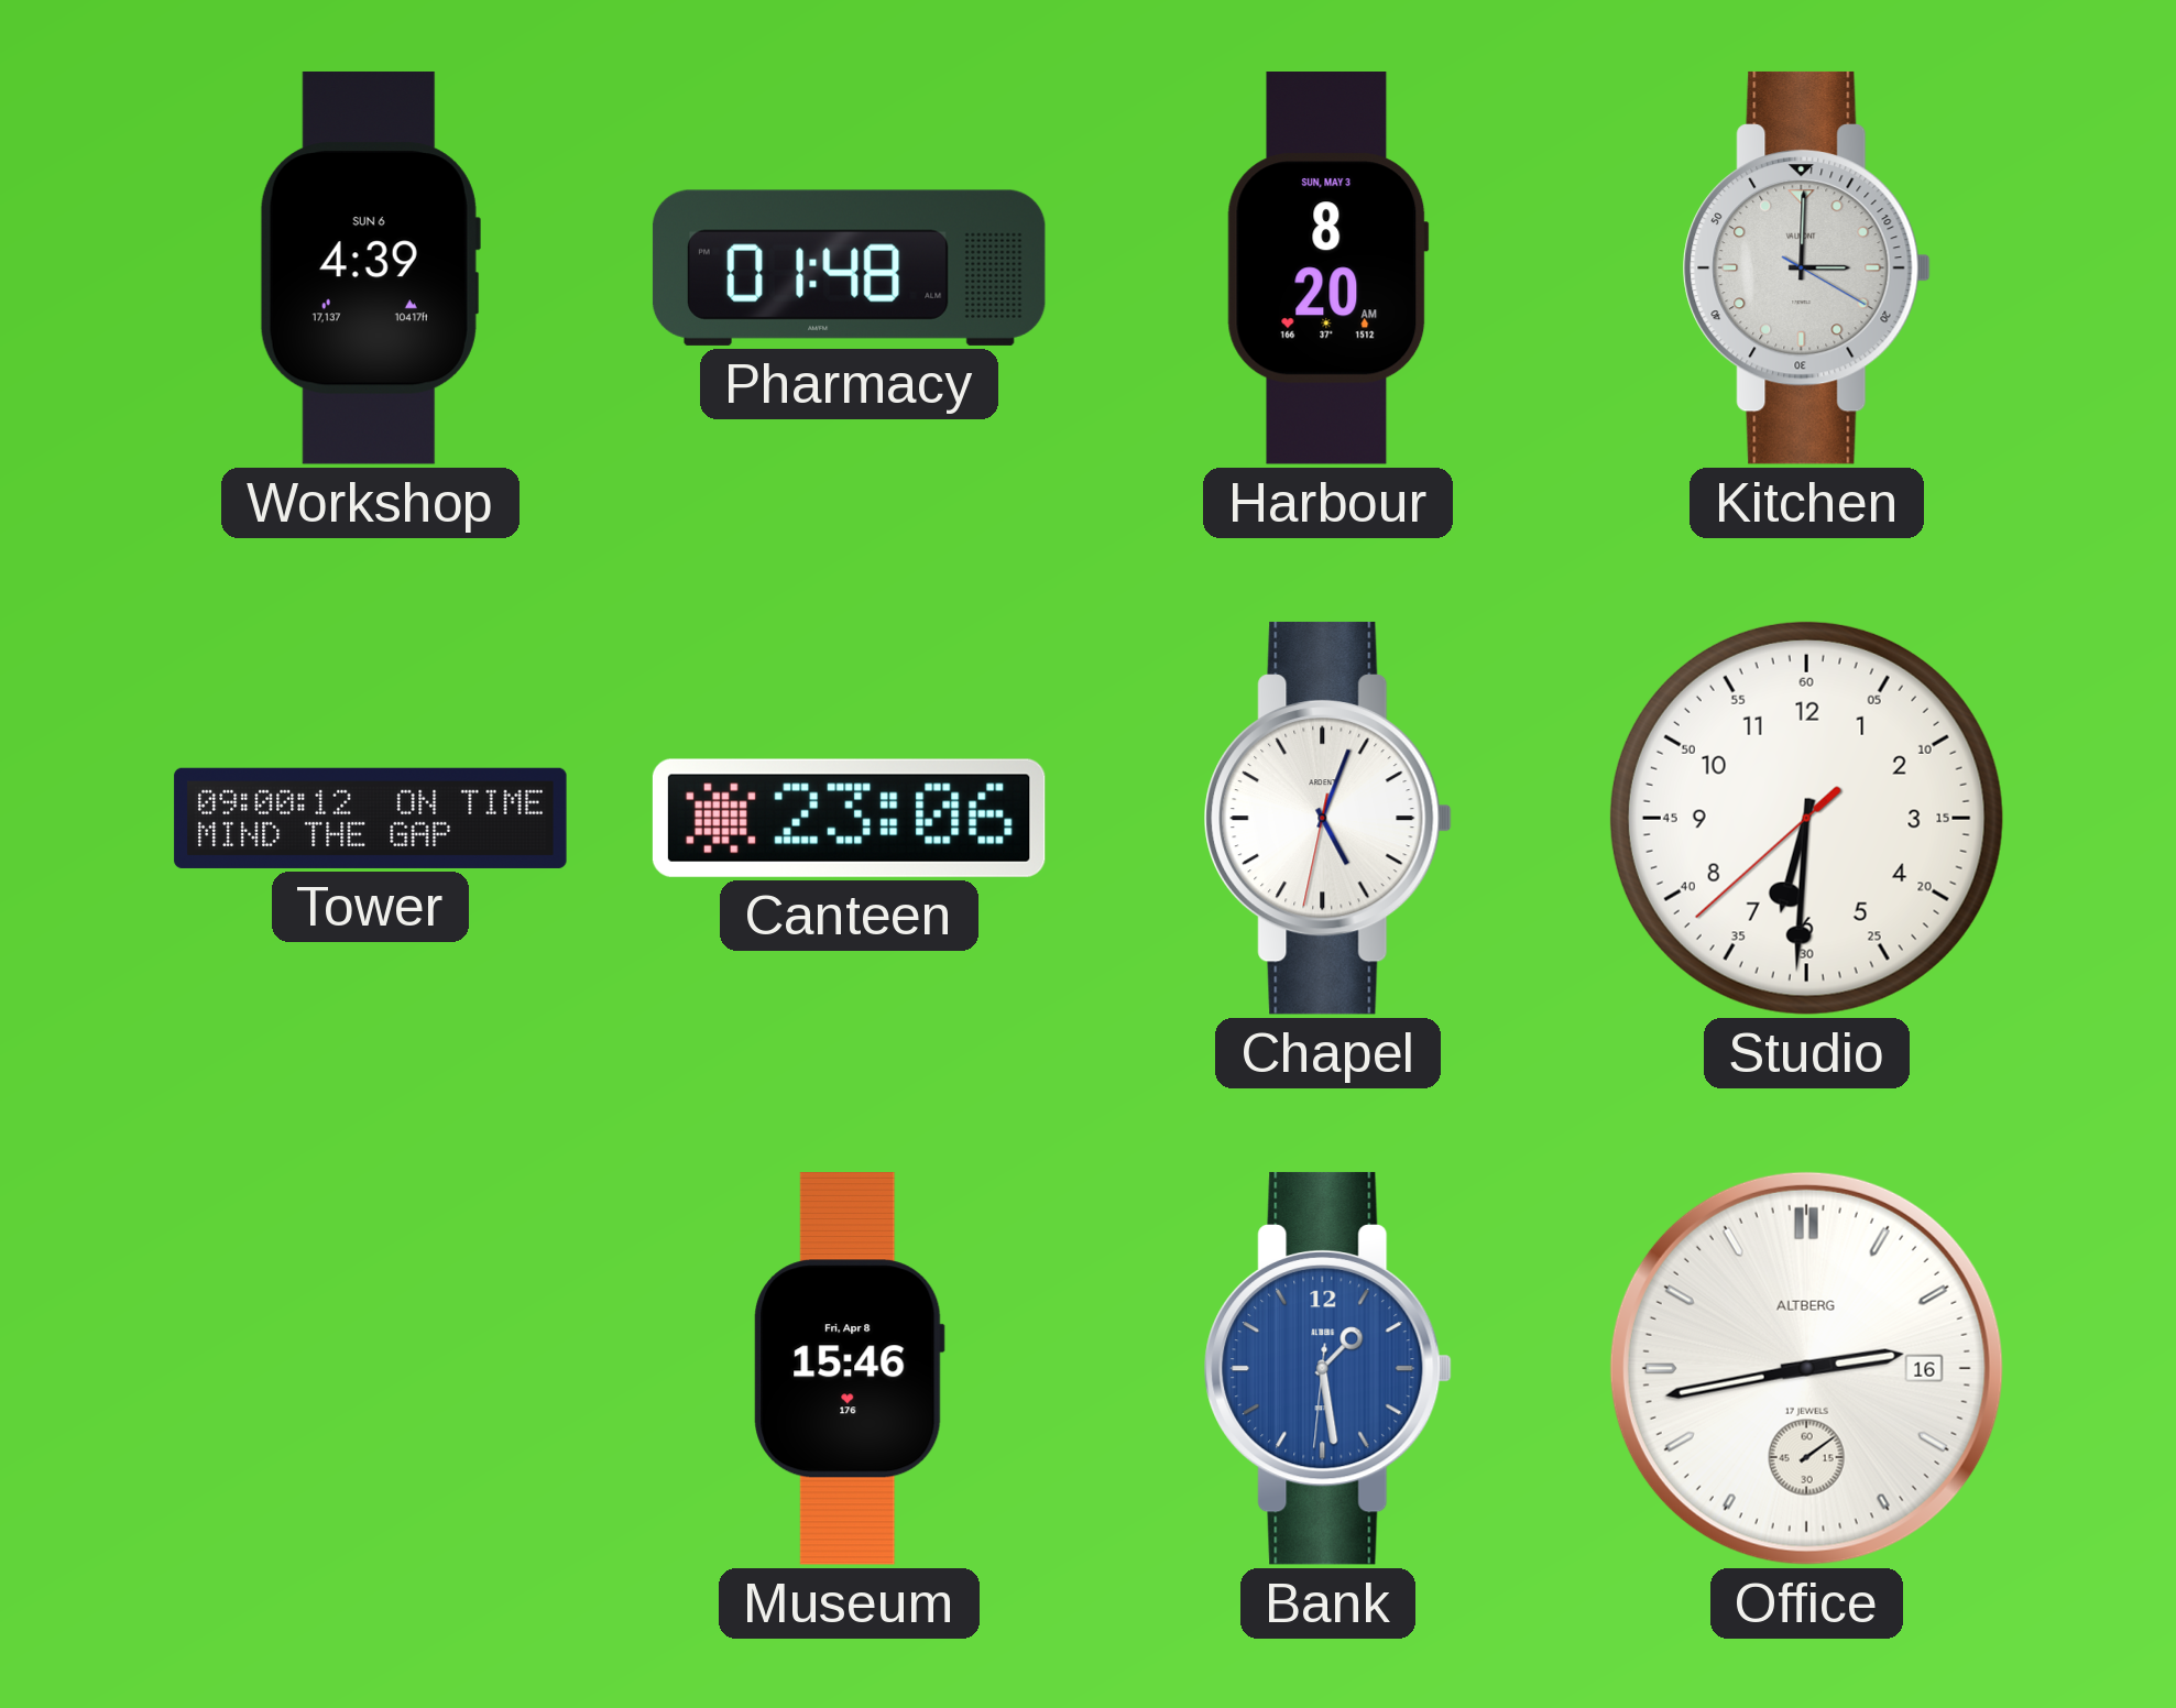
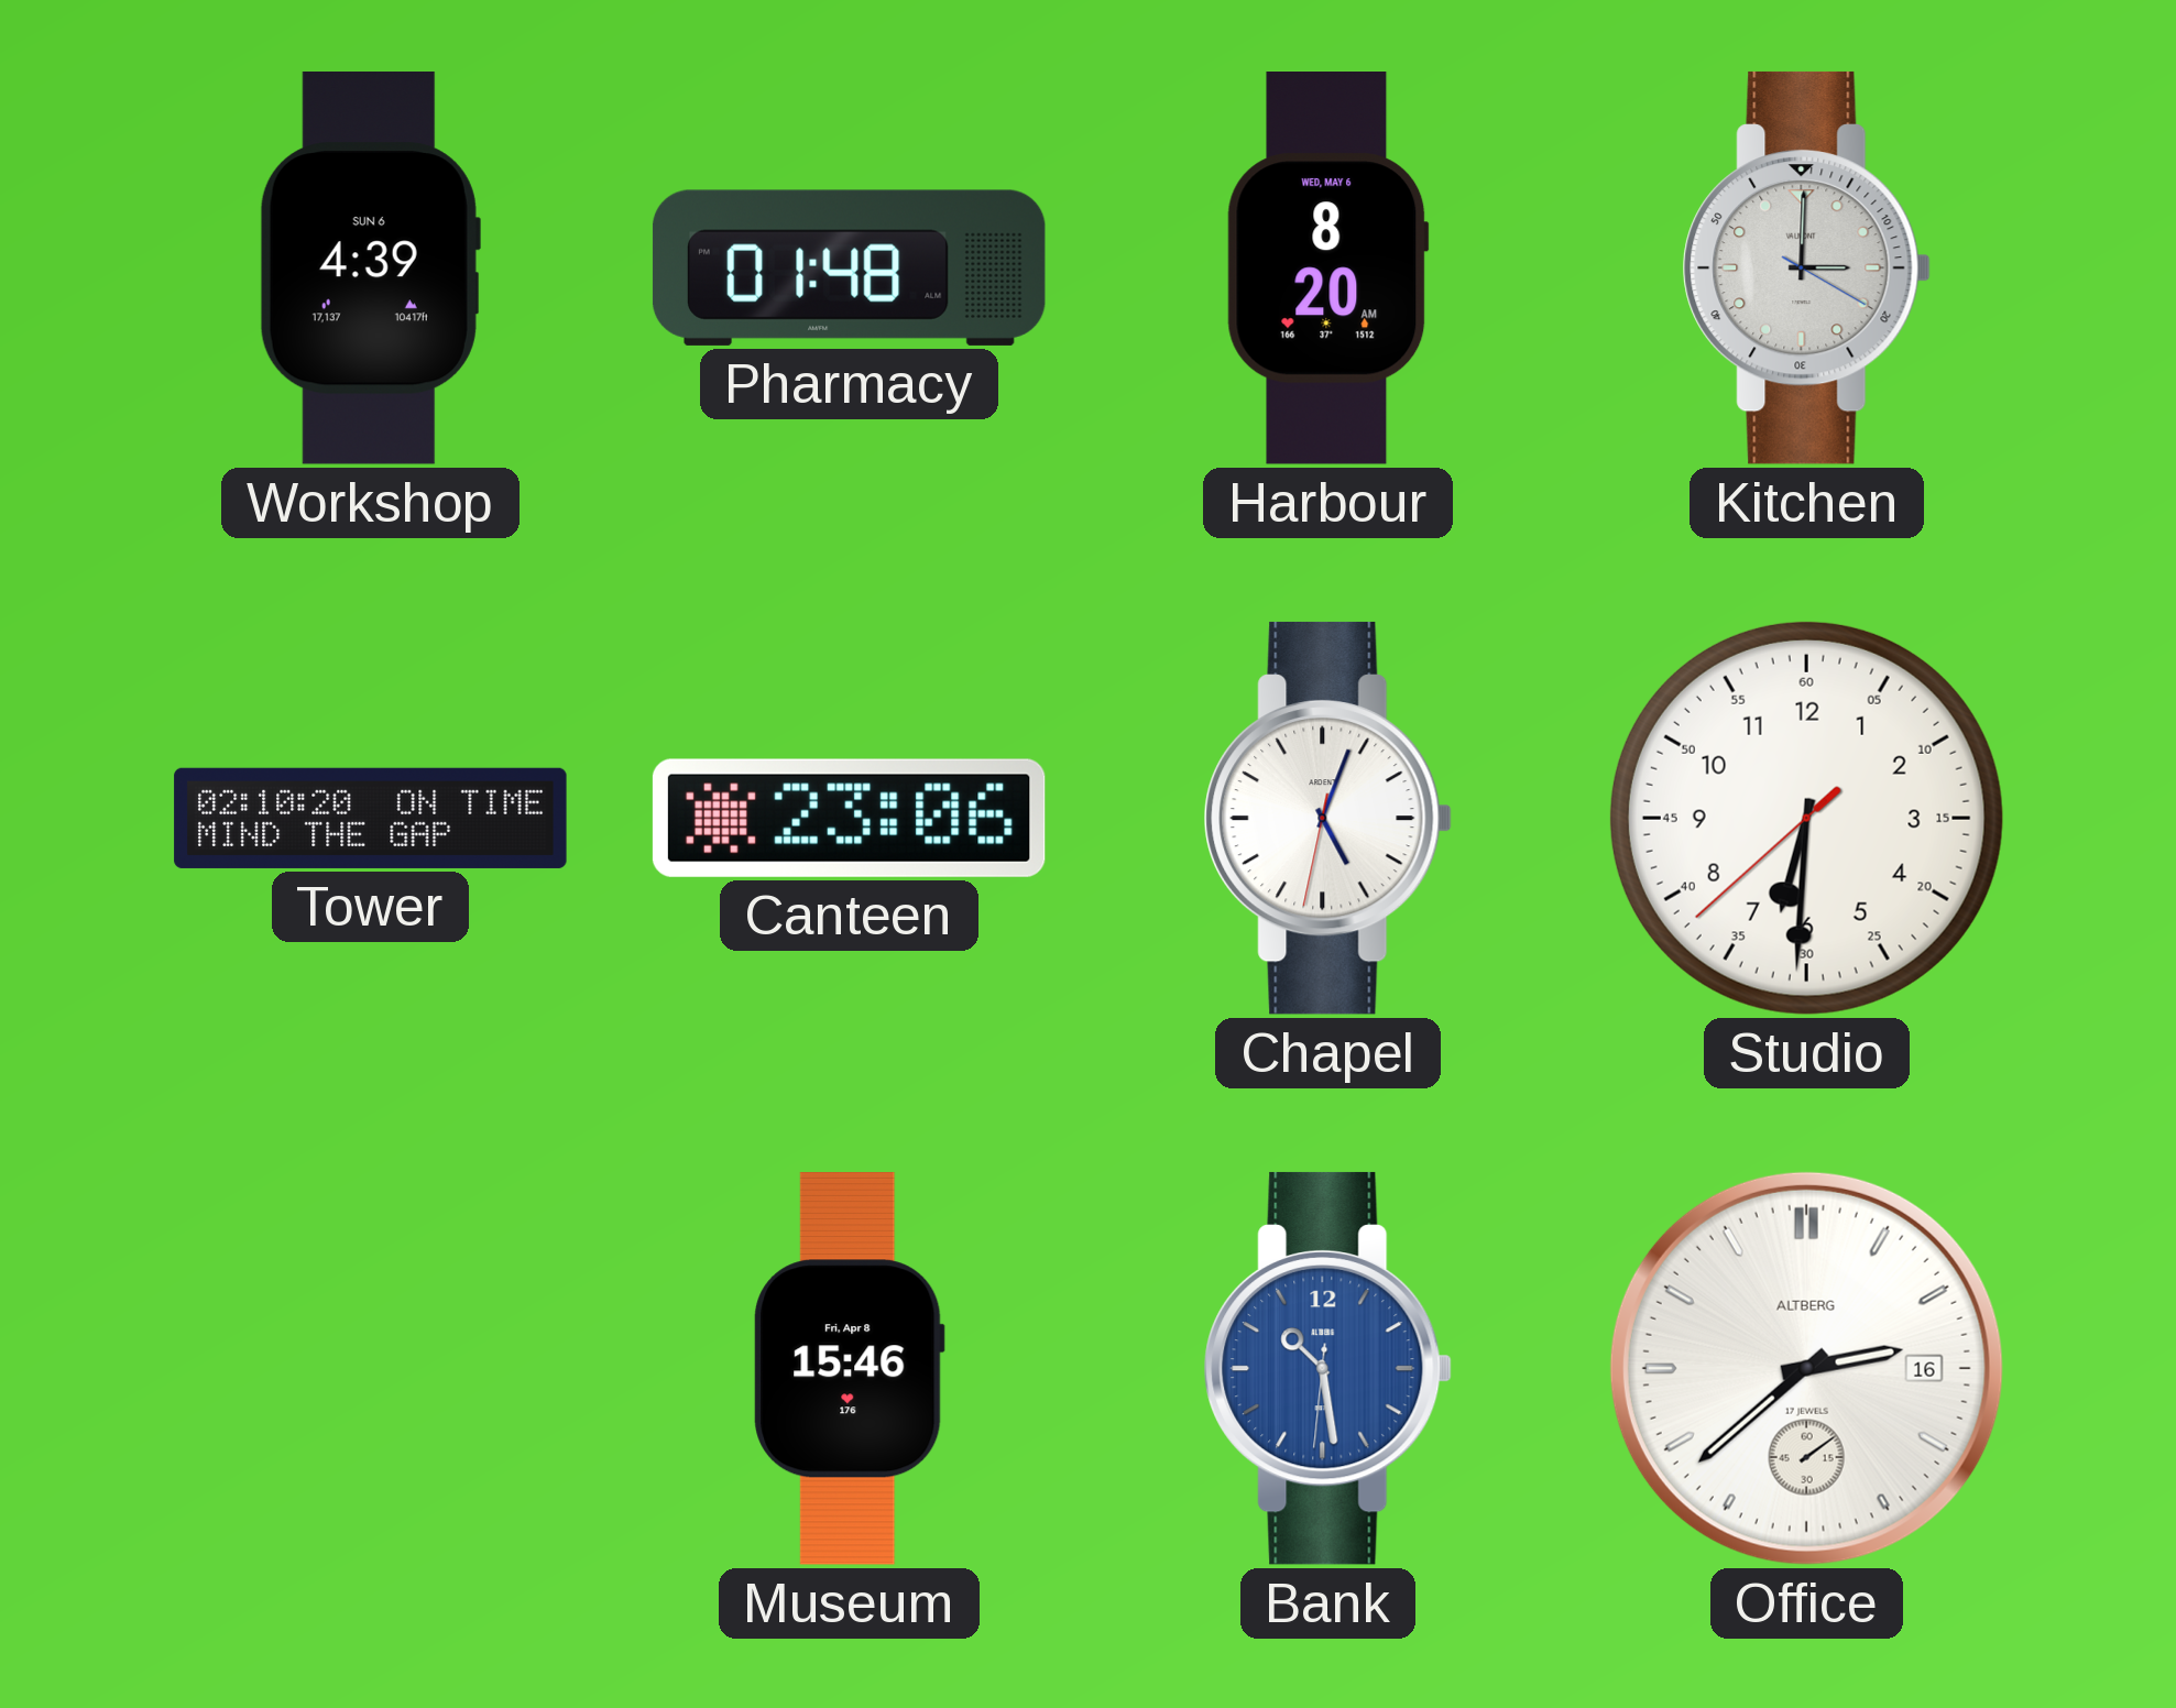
Harbour date: SUN, MAY 3 -> WED, MAY 6
Tower: 09:00 -> 02:10
Bank: 1:28 -> 10:28
Office: 2:43 -> 2:38
